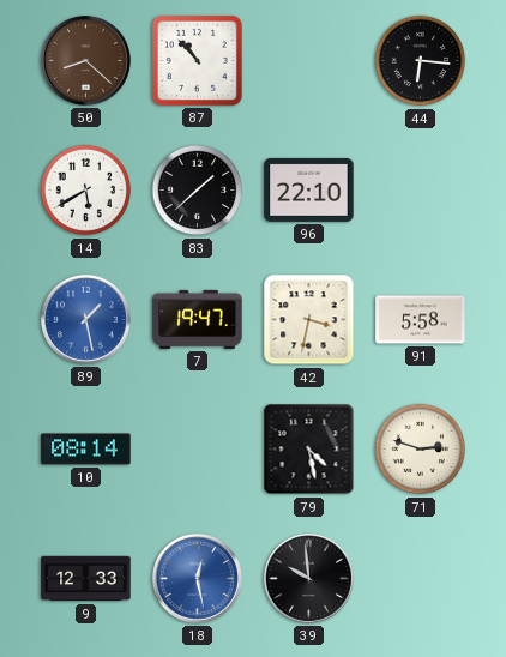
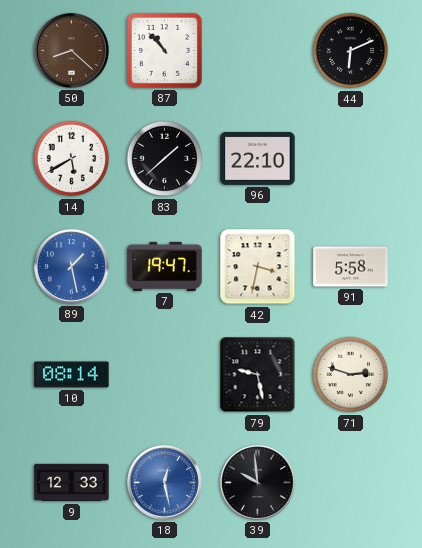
44: 6:16 -> 6:11
79: 4:28 -> 9:28
